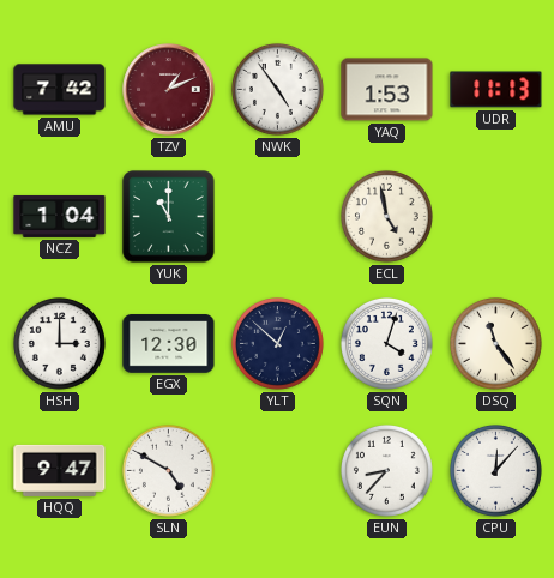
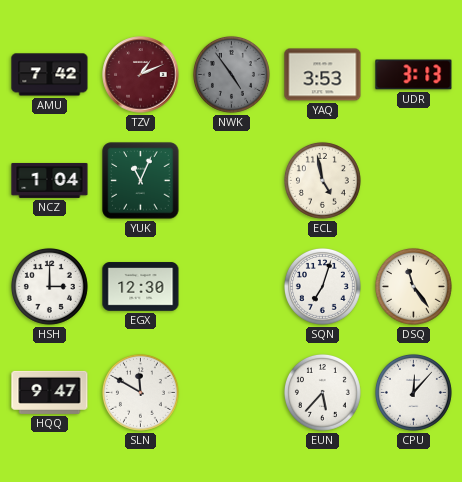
NWK dial: white -> grey
YAQ: 1:53 -> 3:53
UDR: 11:13 -> 3:13
YUK: 11:00 -> 11:04
YLT: 12:52 -> none
SQN: 4:03 -> 7:03
SLN: 4:50 -> 11:50
EUN: 8:37 -> 5:37
